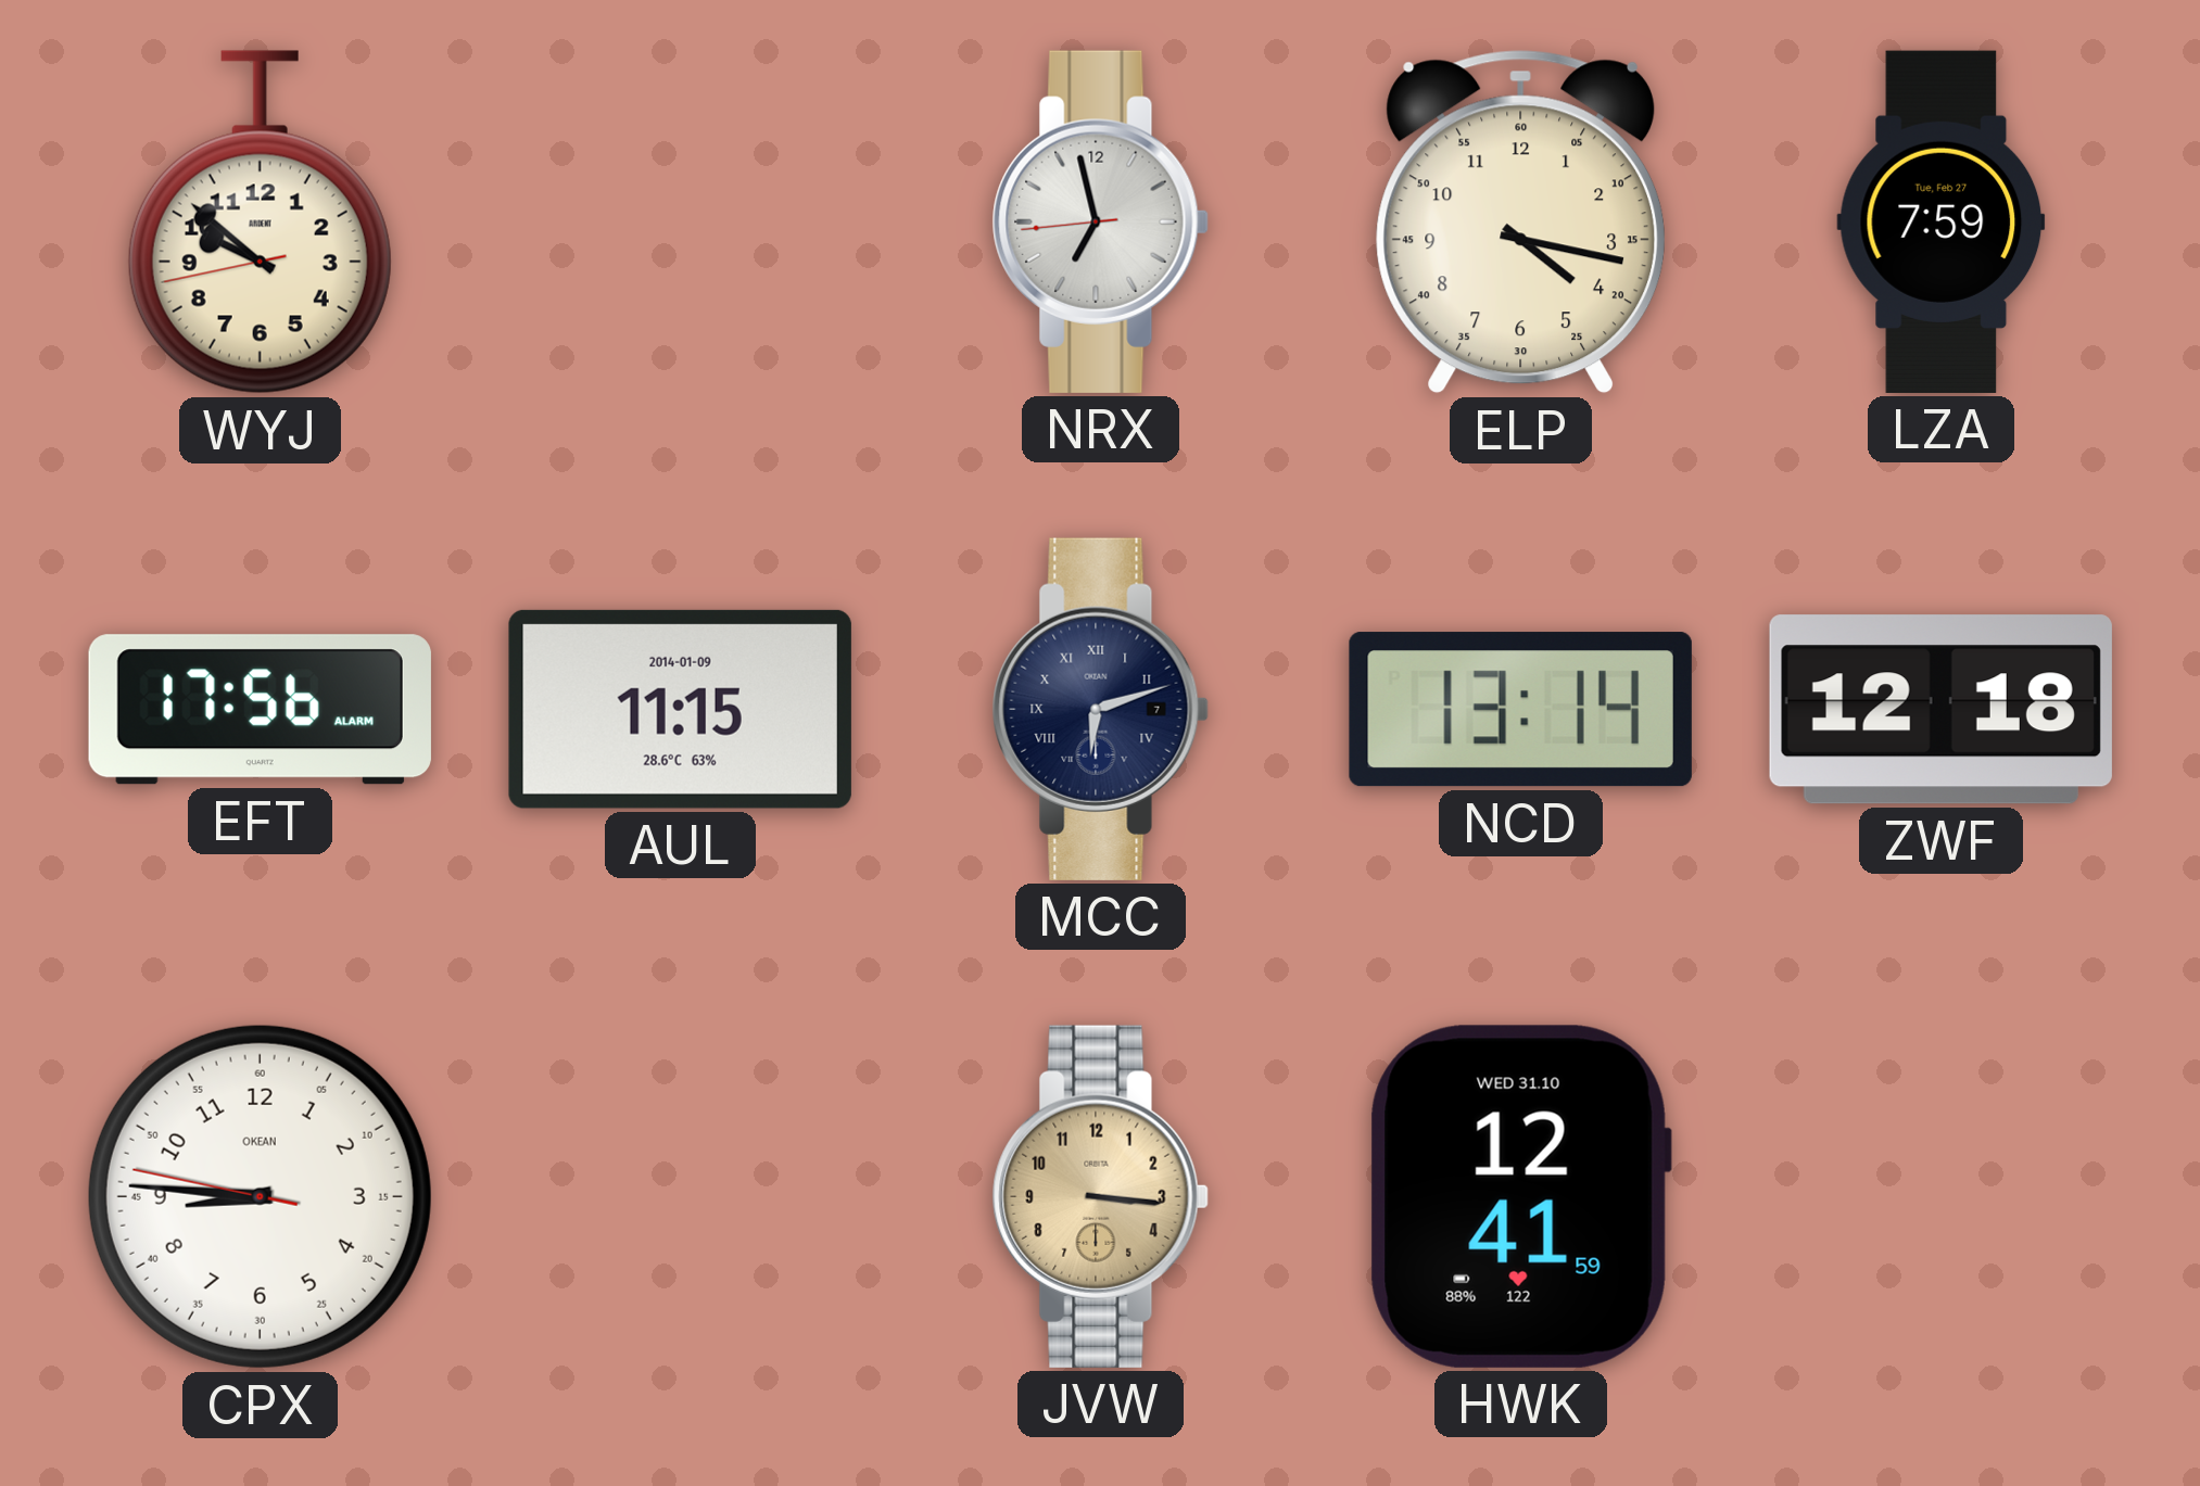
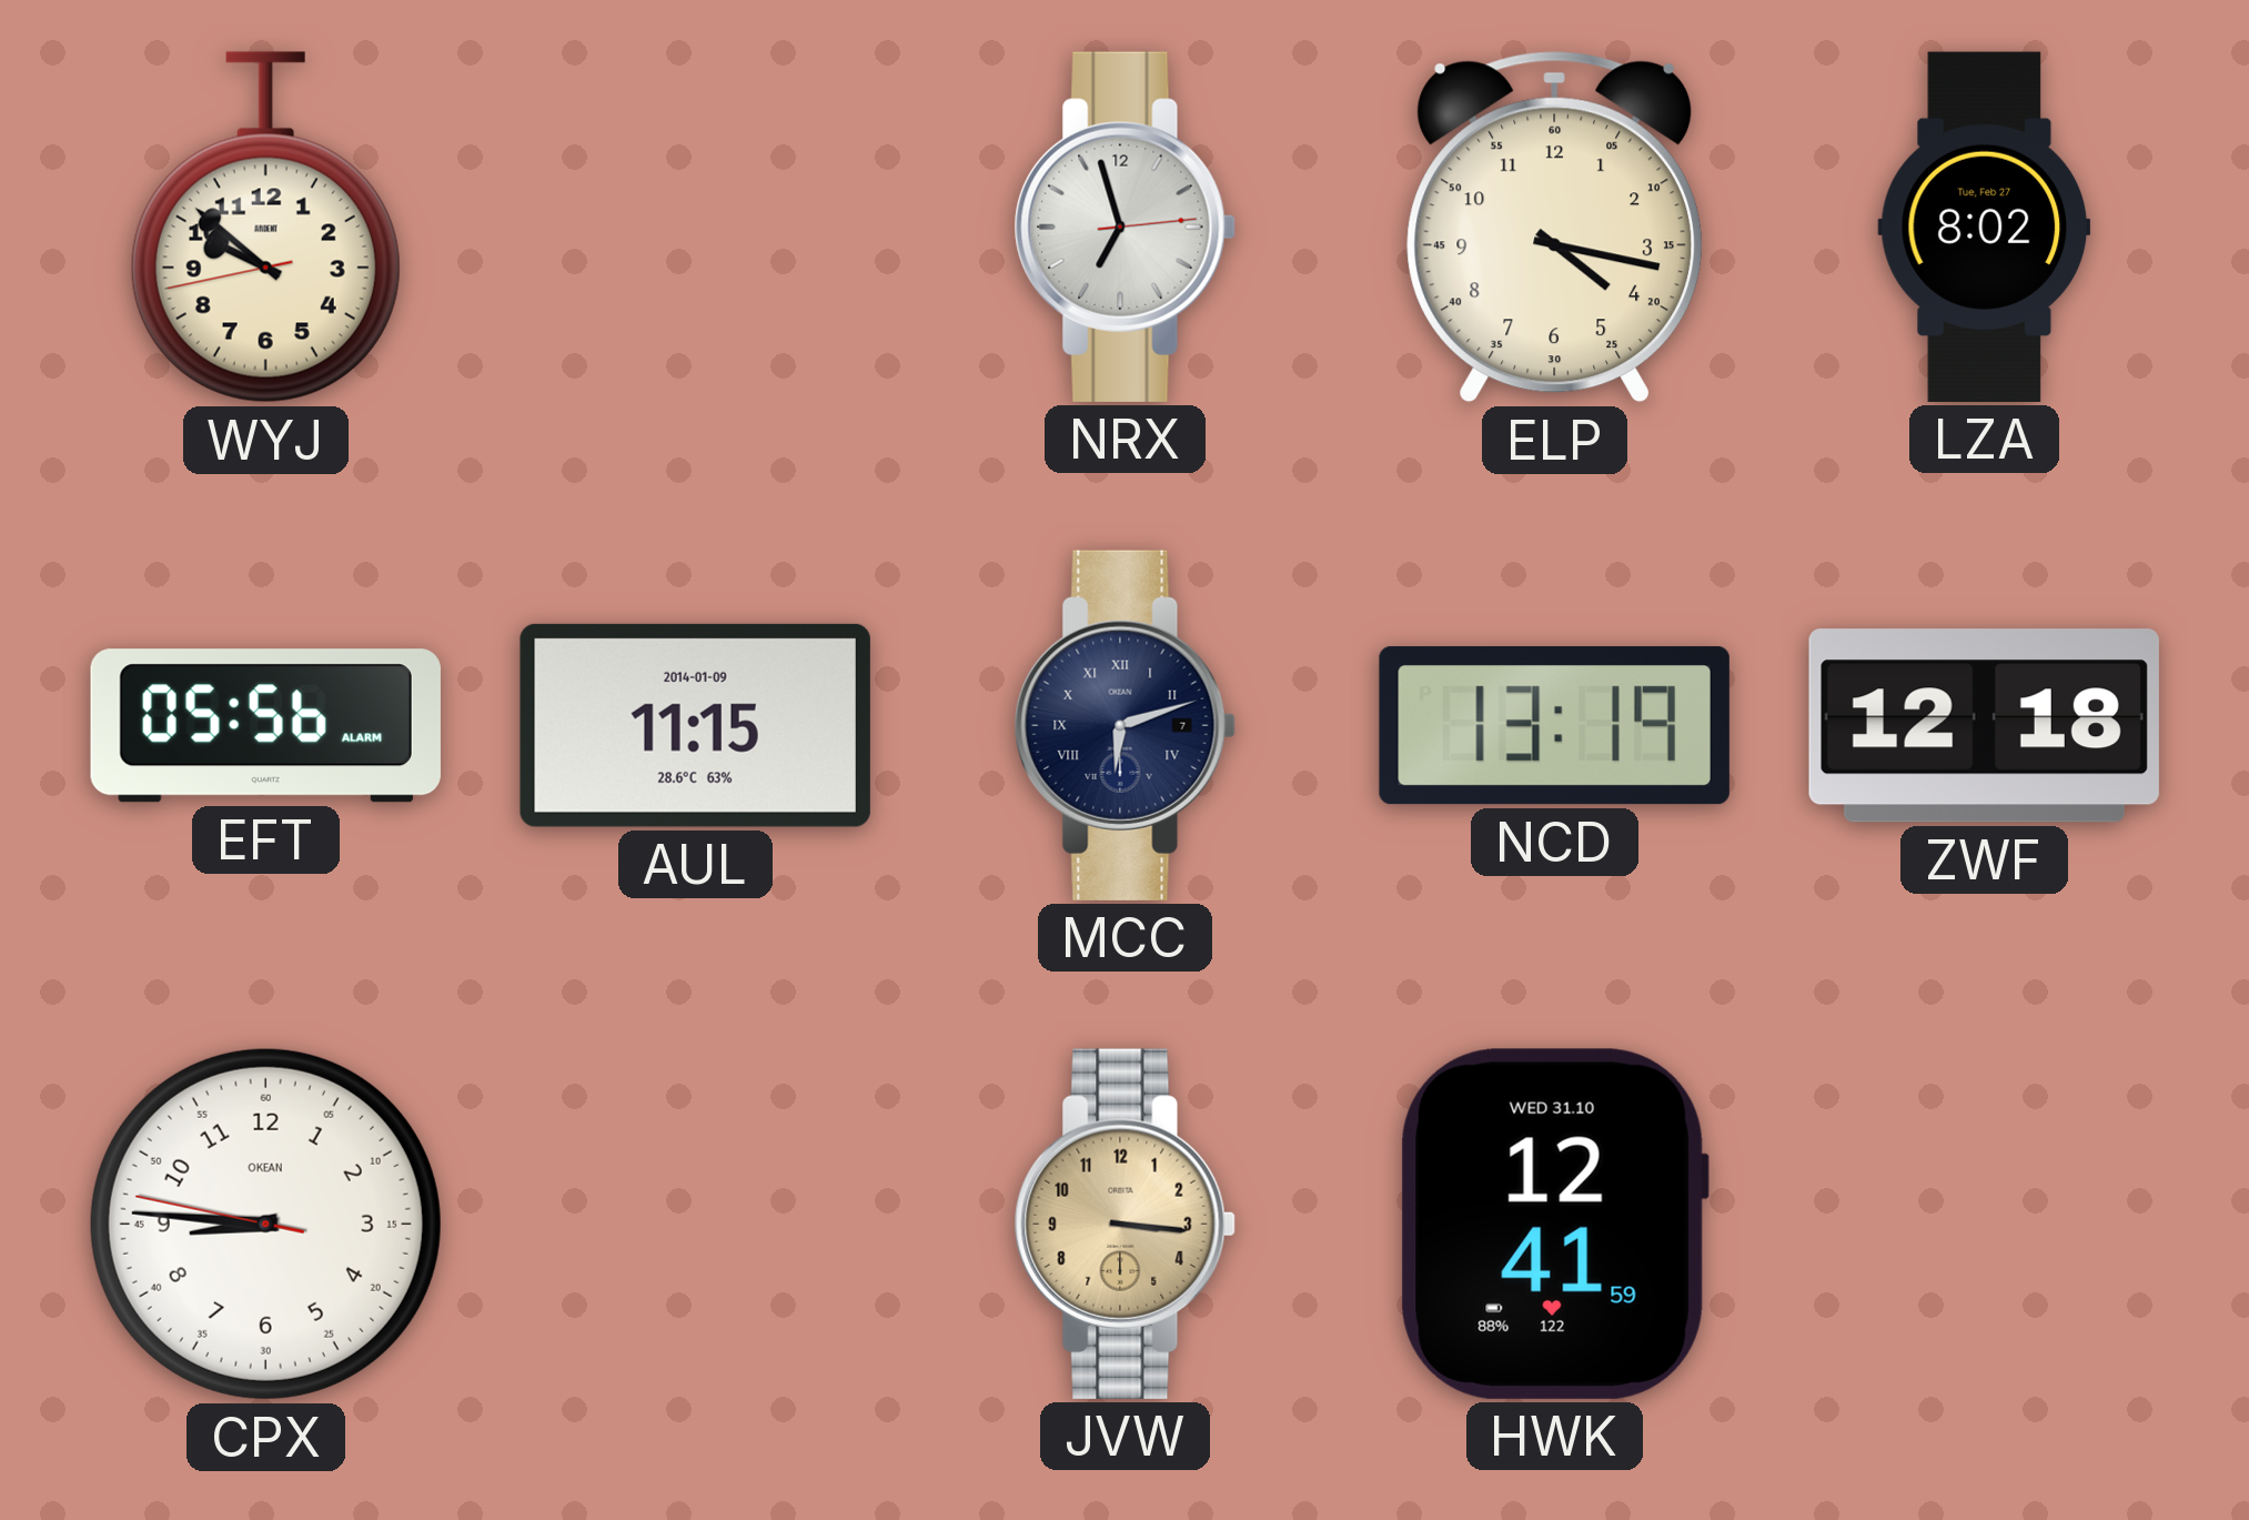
NRX: 6:57:44 -> 6:57:14
LZA: 7:59 -> 8:02
EFT: 17:56 -> 05:56
NCD: 13:14 -> 13:19
